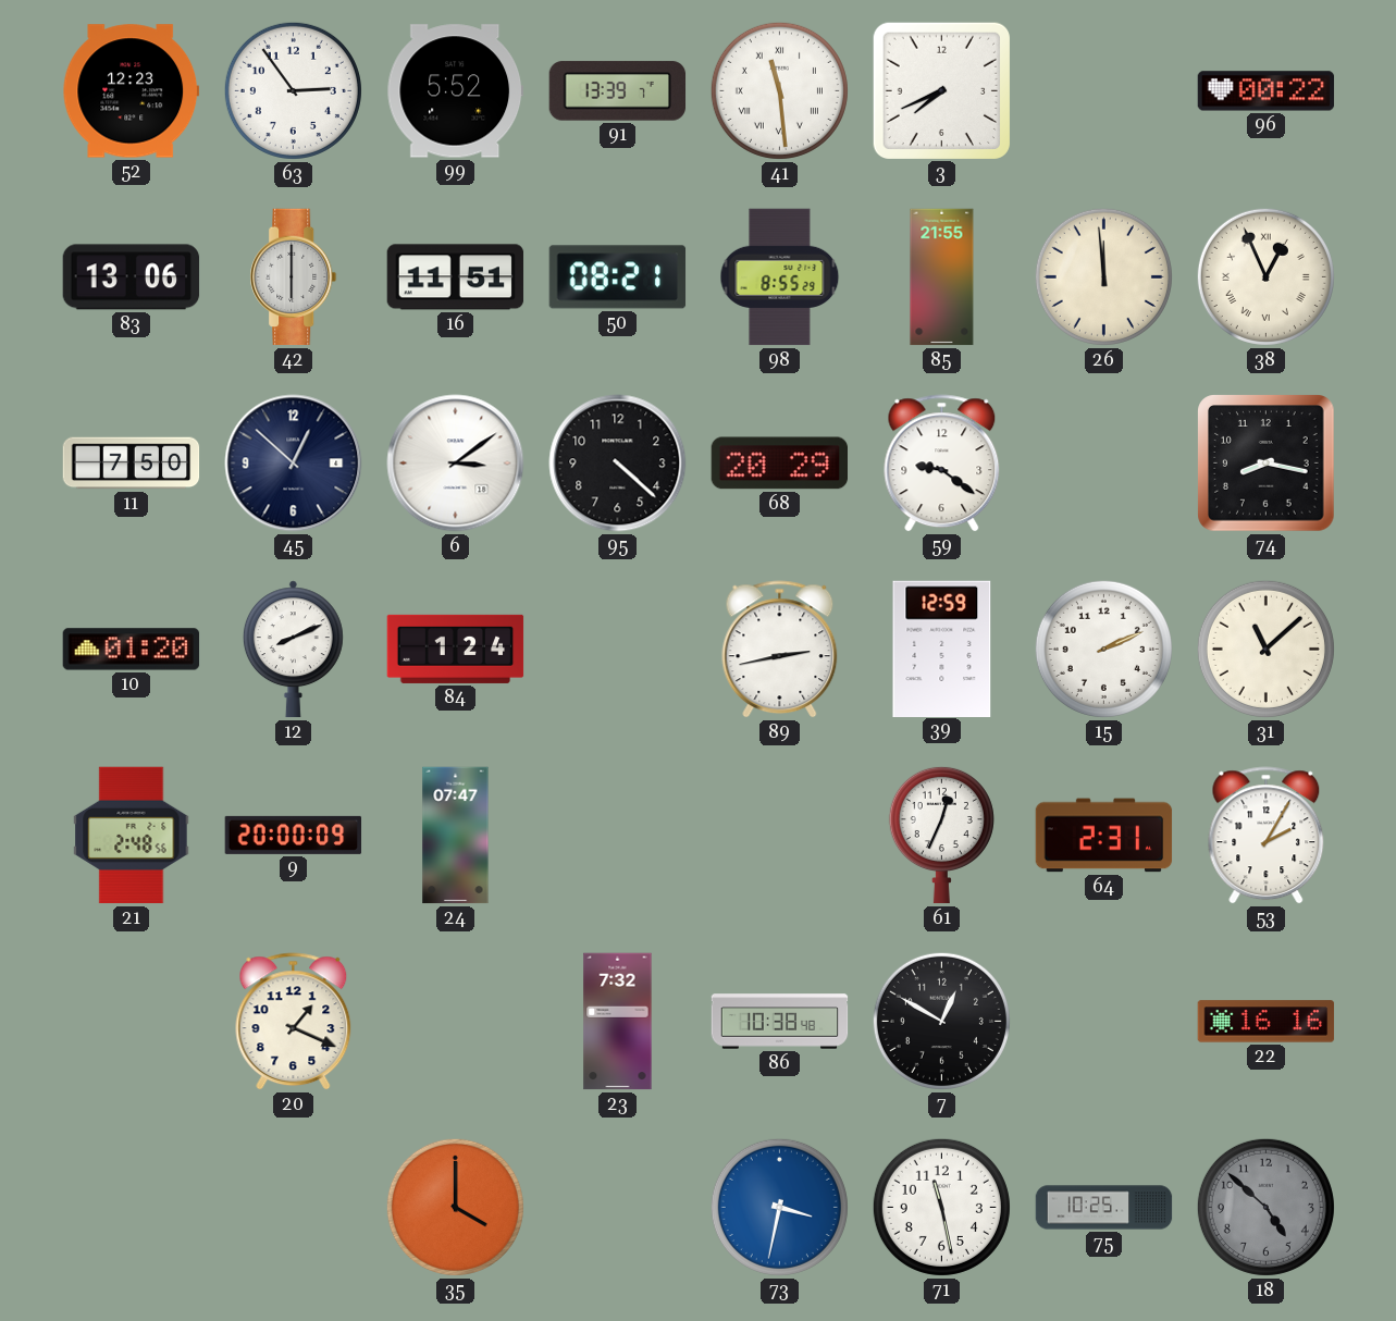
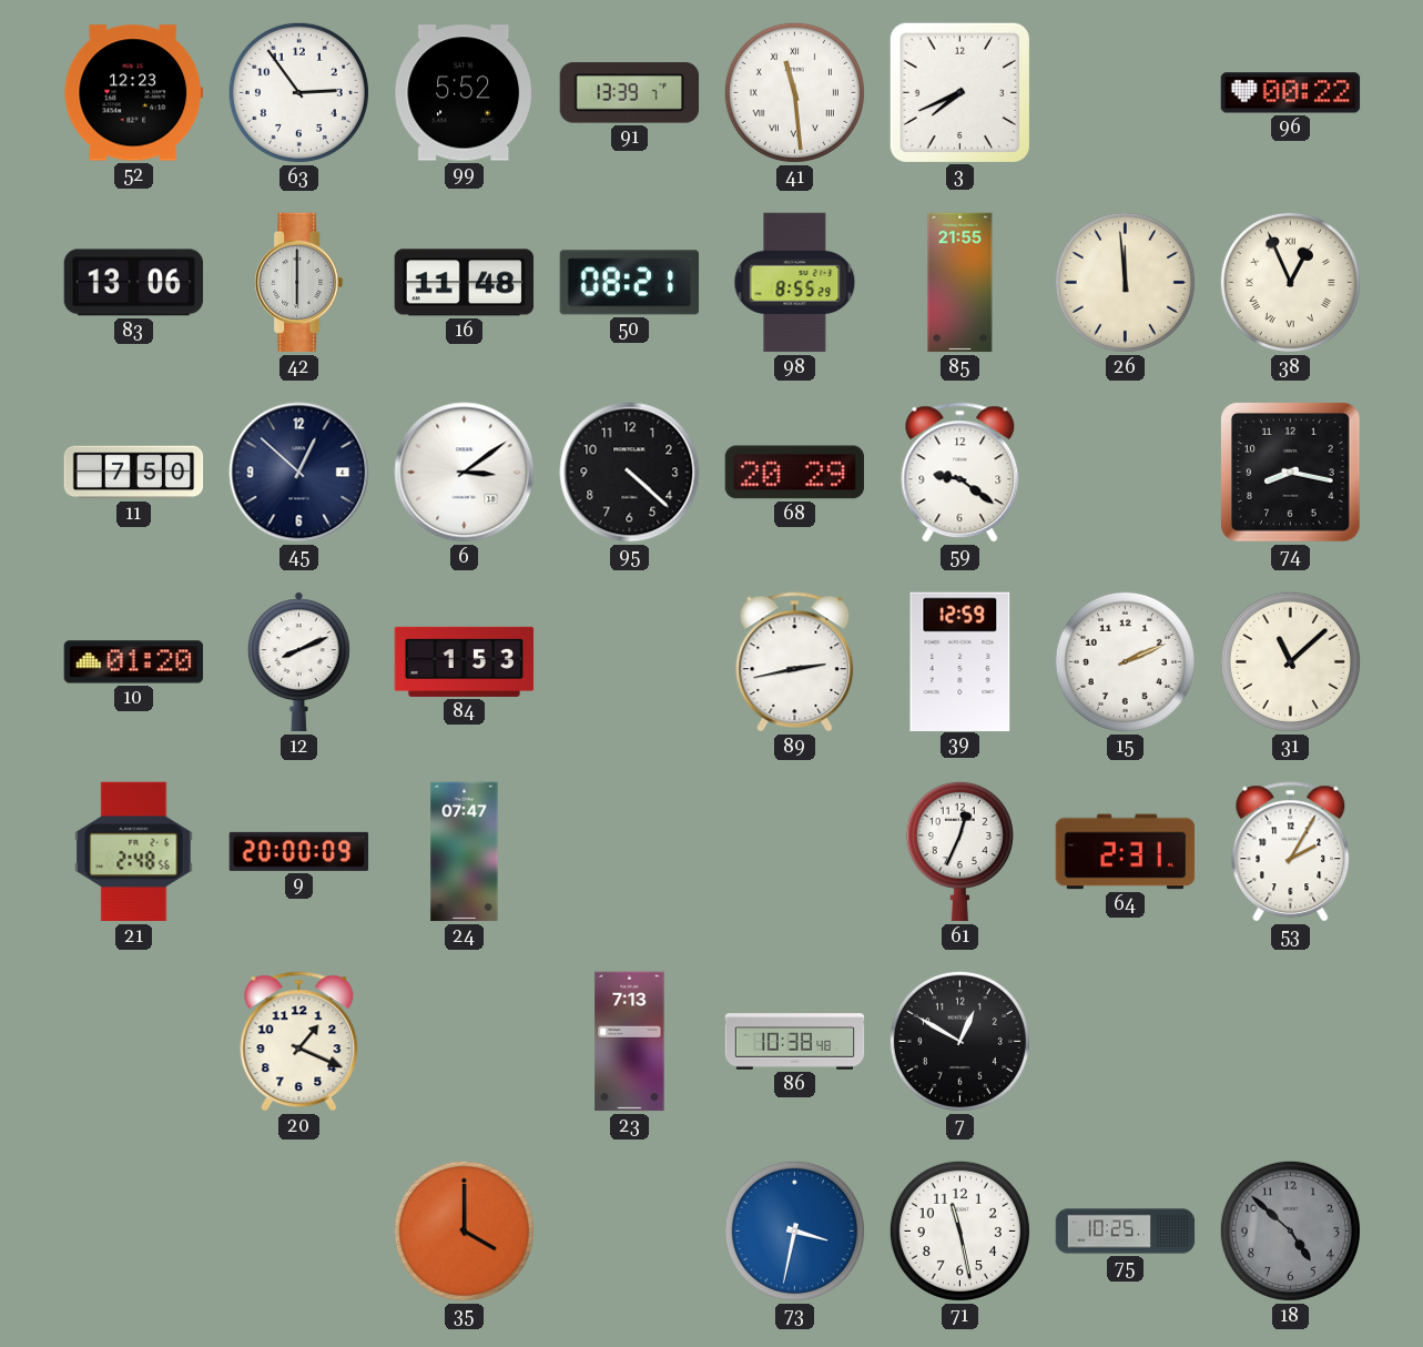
16: 11:51 -> 11:48
84: 1:24 -> 1:53
23: 7:32 -> 7:13
22: 16:16 -> none
